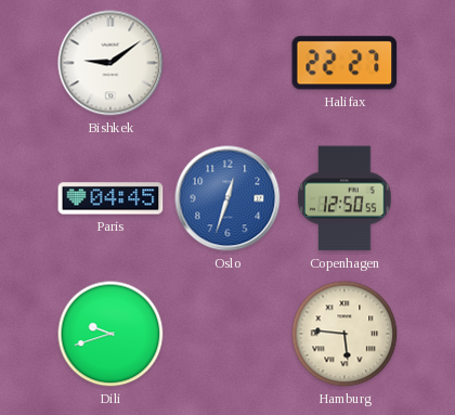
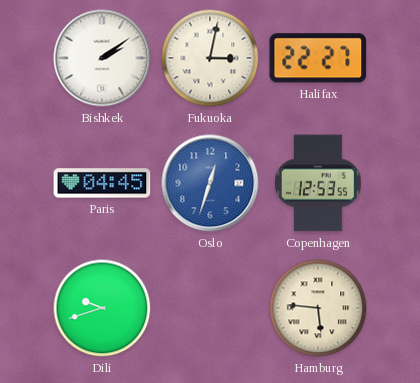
Bishkek: 9:09 -> 2:09
Fukuoka: none -> 3:02
Copenhagen: 12:50 -> 12:53
